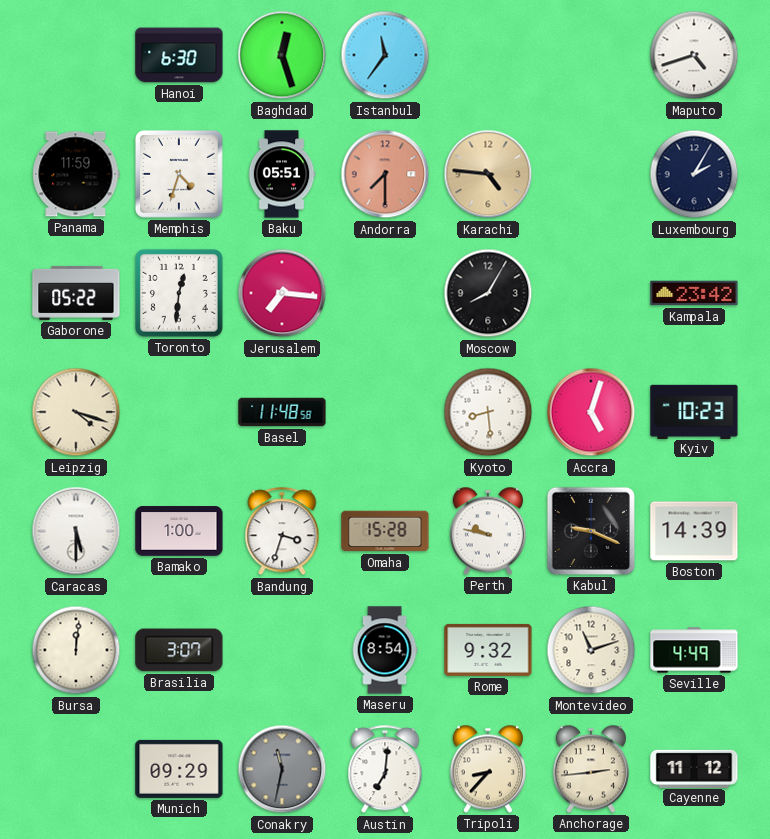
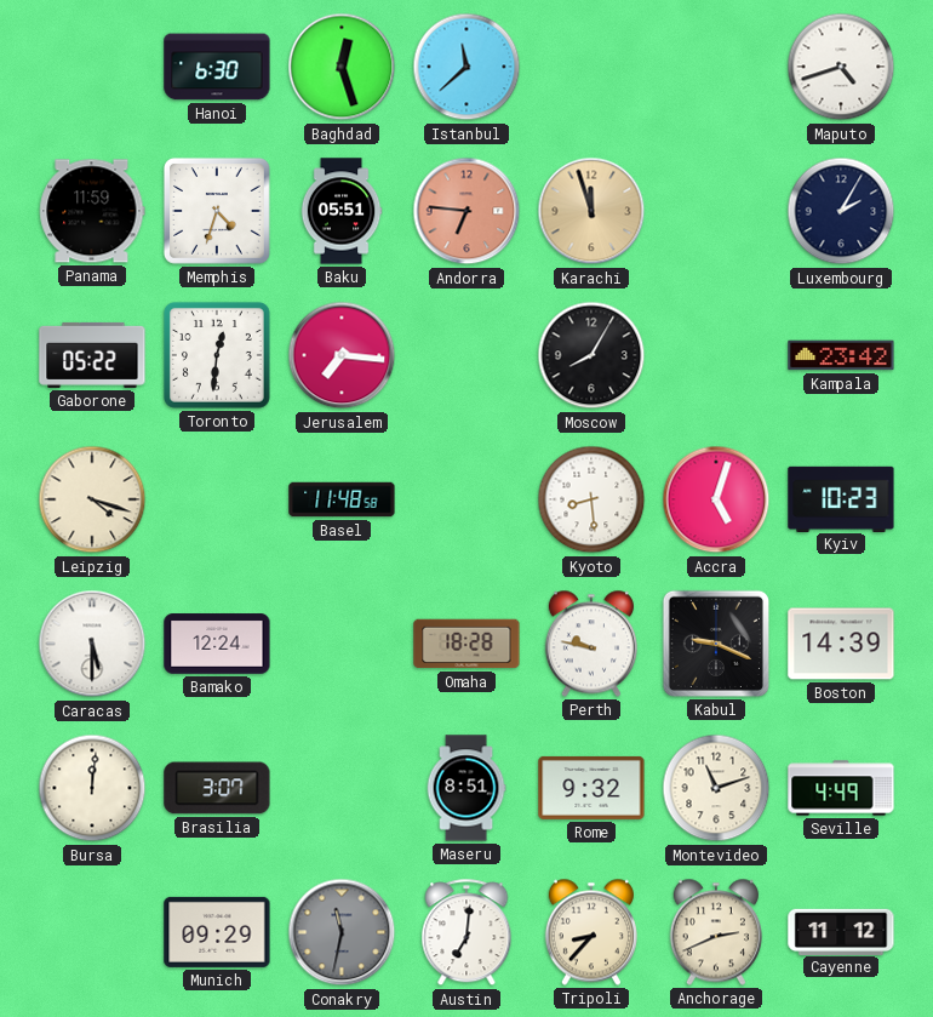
Istanbul: 11:36 -> 11:38
Andorra: 7:30 -> 6:46
Karachi: 4:46 -> 11:57
Bamako: 1:00 -> 12:24
Bandung: 3:33 -> none
Omaha: 15:28 -> 18:28
Maseru: 8:54 -> 8:51
Anchorage: 2:44 -> 2:41
